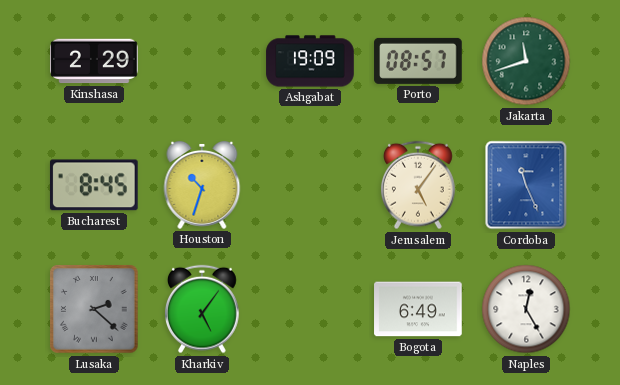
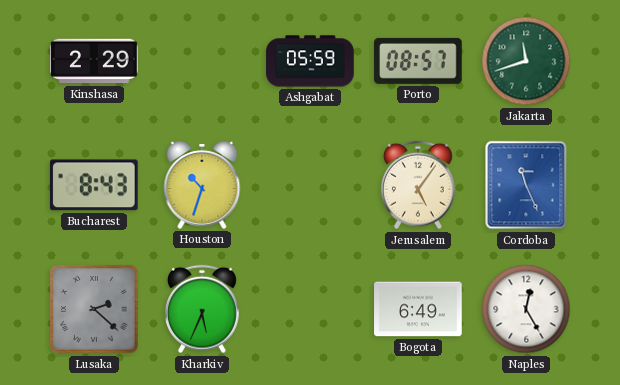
Ashgabat: 19:09 -> 05:59
Bucharest: 8:45 -> 8:43
Kharkiv: 5:06 -> 5:34
